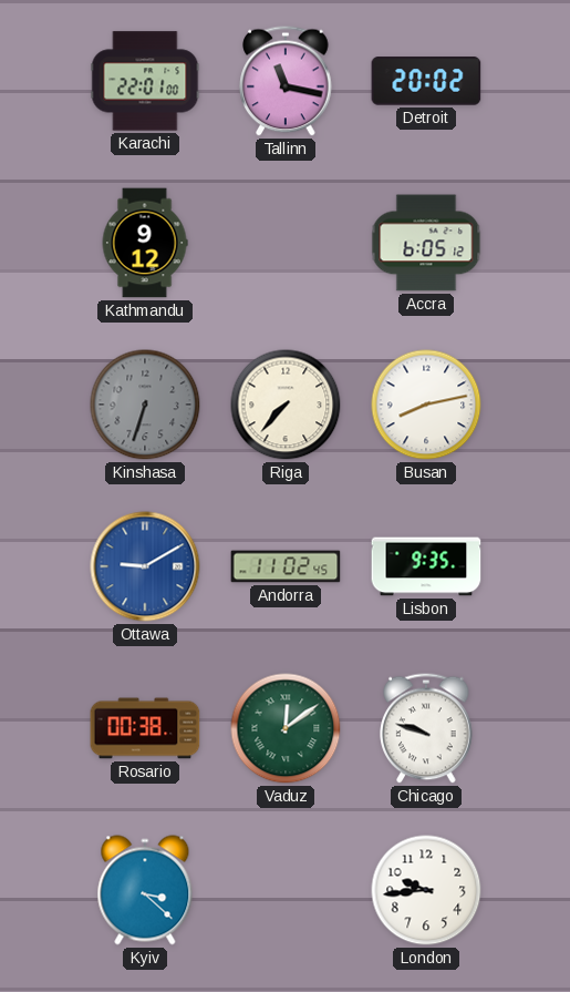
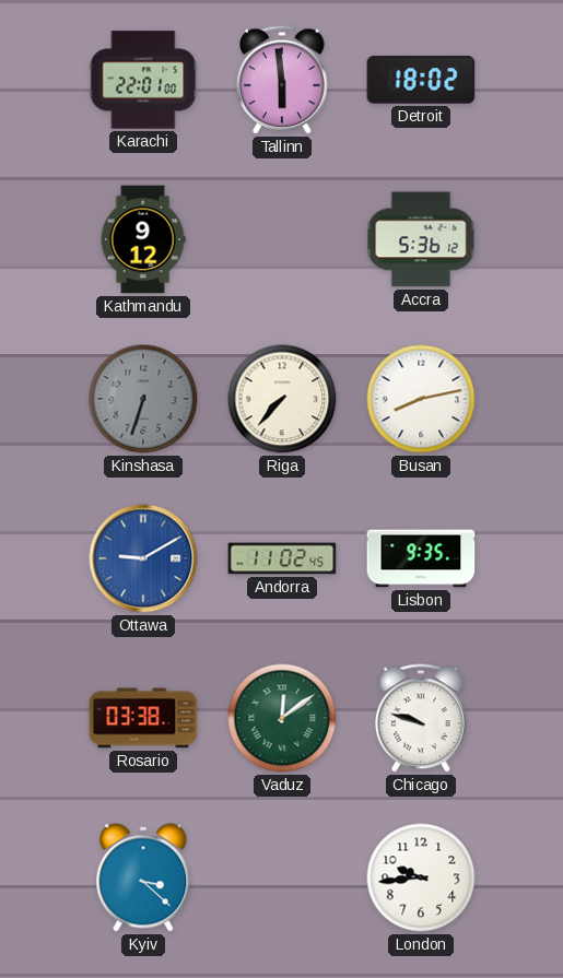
Tallinn: 11:17 -> 5:59
Detroit: 20:02 -> 18:02
Accra: 6:05 -> 5:36
Rosario: 00:38 -> 03:38
